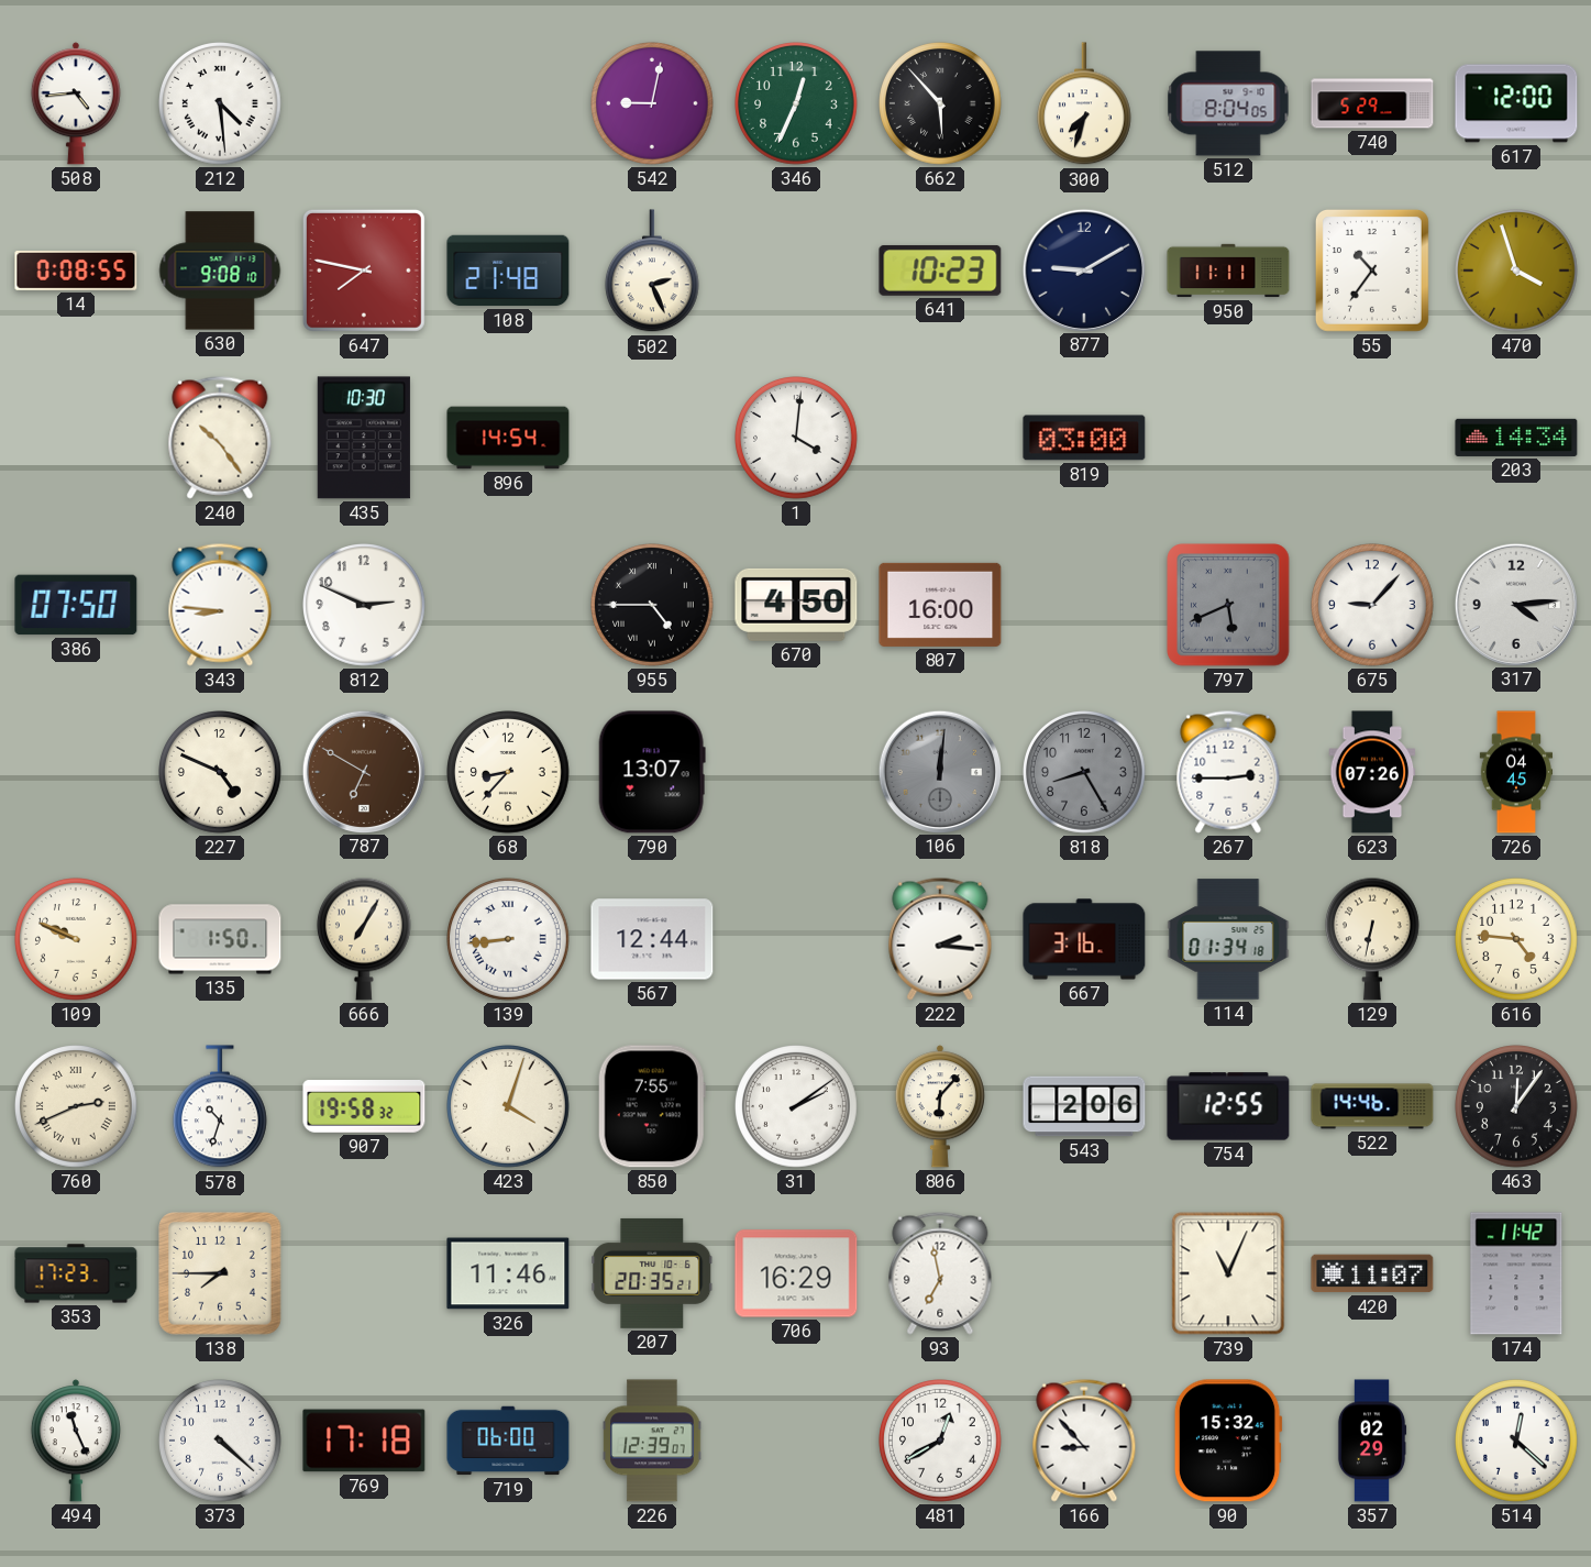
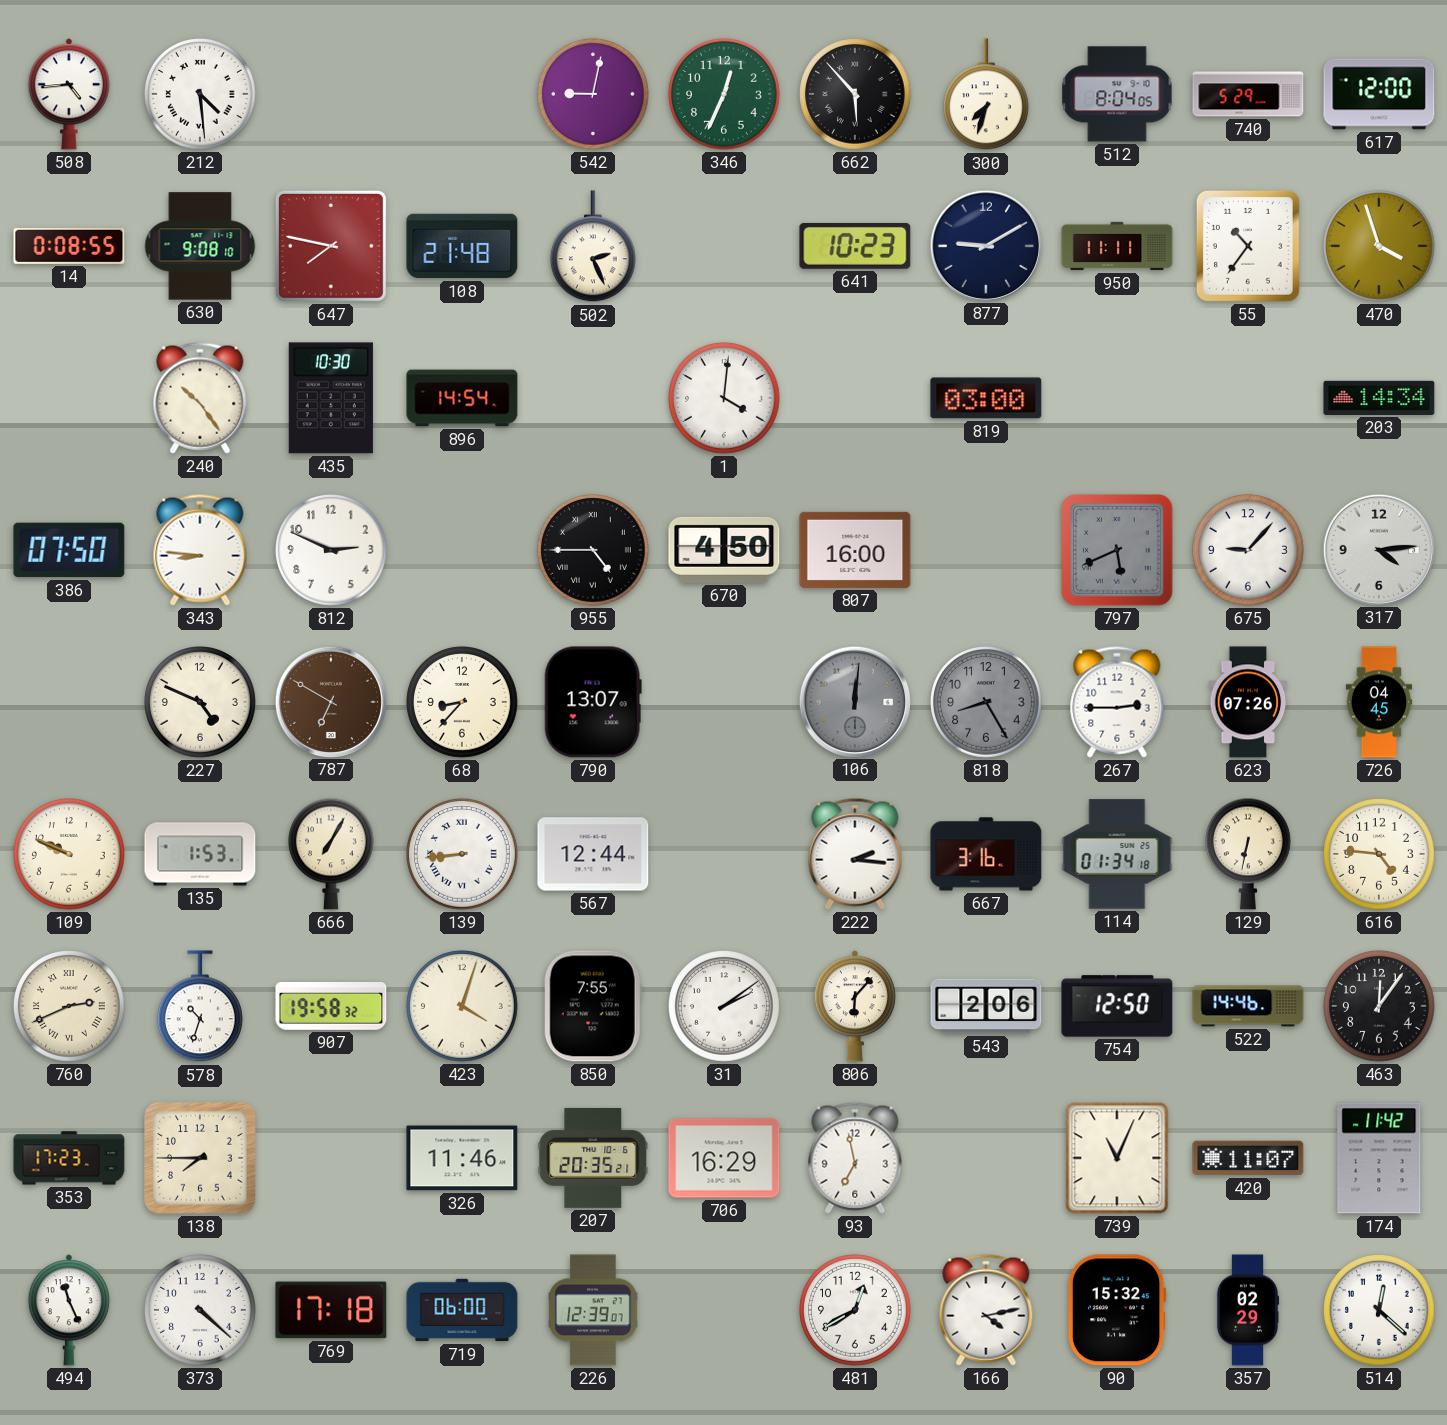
135: 1:50 -> 1:53
754: 12:55 -> 12:50
166: 8:53 -> 4:13
